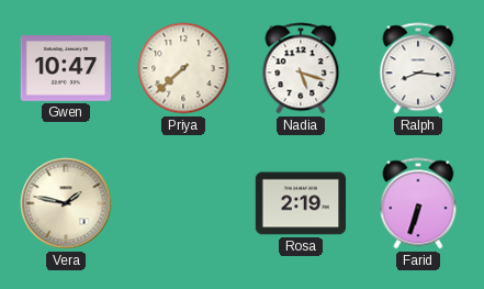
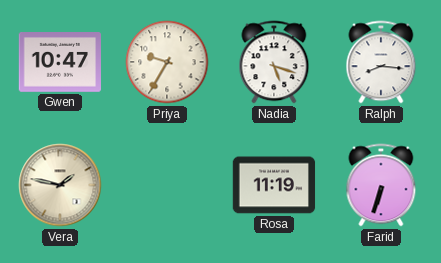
Priya: 7:38 -> 9:35
Rosa: 2:19 -> 11:19
